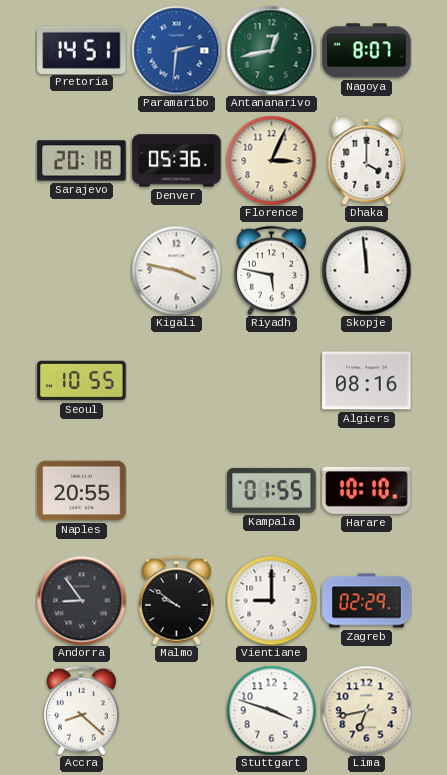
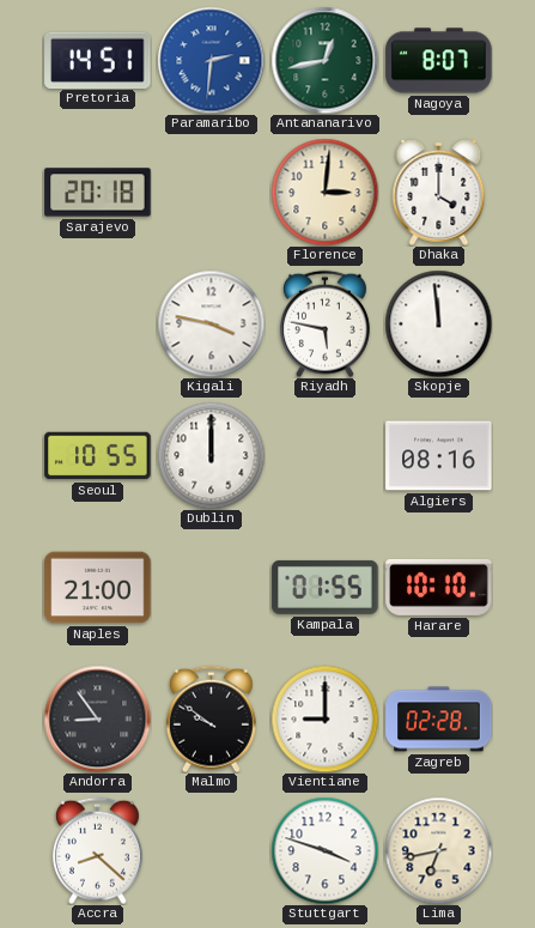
Denver: 05:36 -> none
Florence: 3:04 -> 3:01
Dublin: none -> 12:00
Naples: 20:55 -> 21:00
Zagreb: 02:29 -> 02:28
